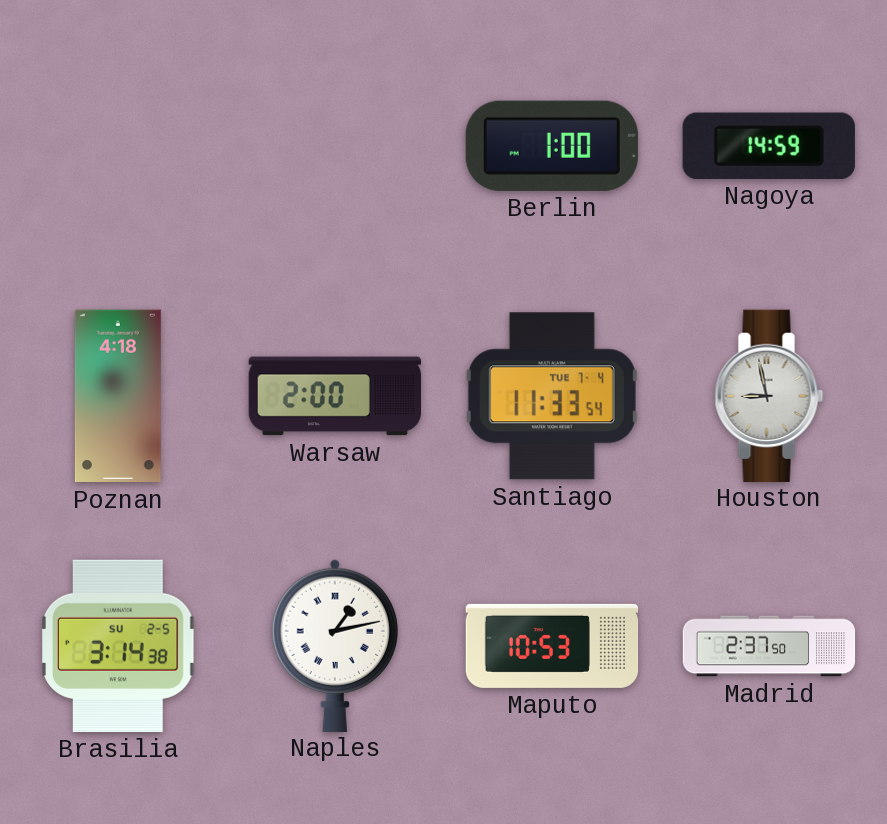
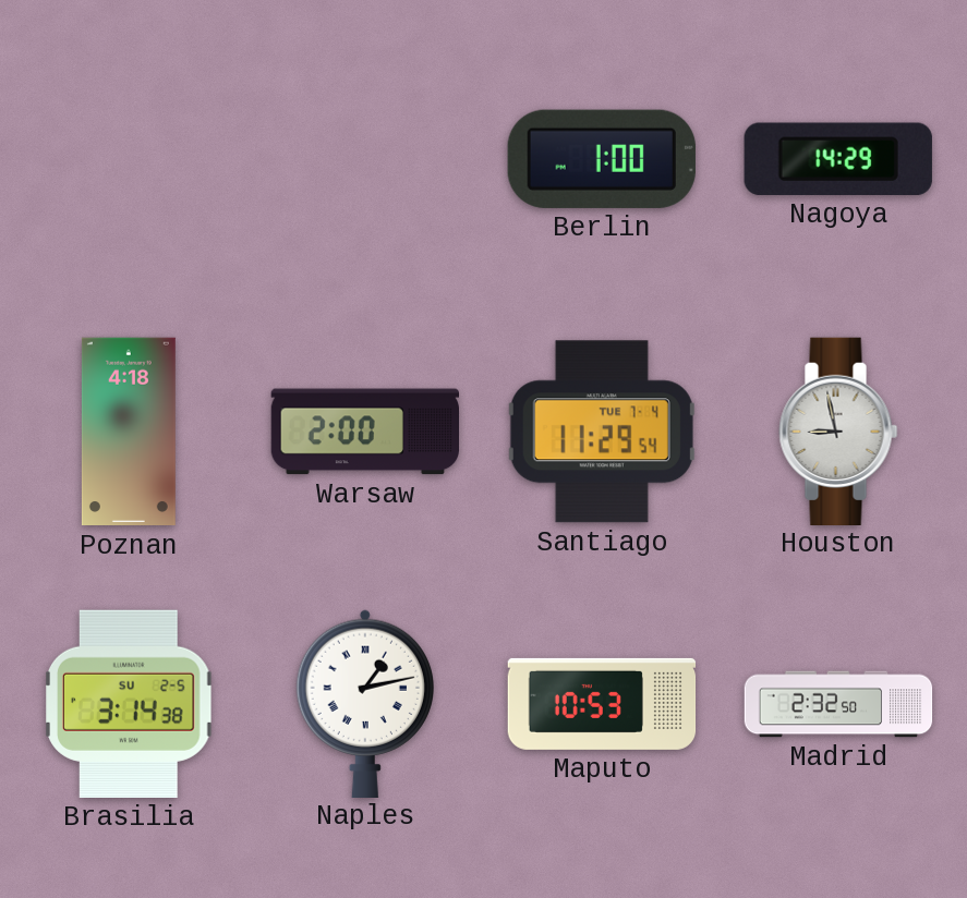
Nagoya: 14:59 -> 14:29
Santiago: 11:33 -> 11:29
Madrid: 2:37 -> 2:32
